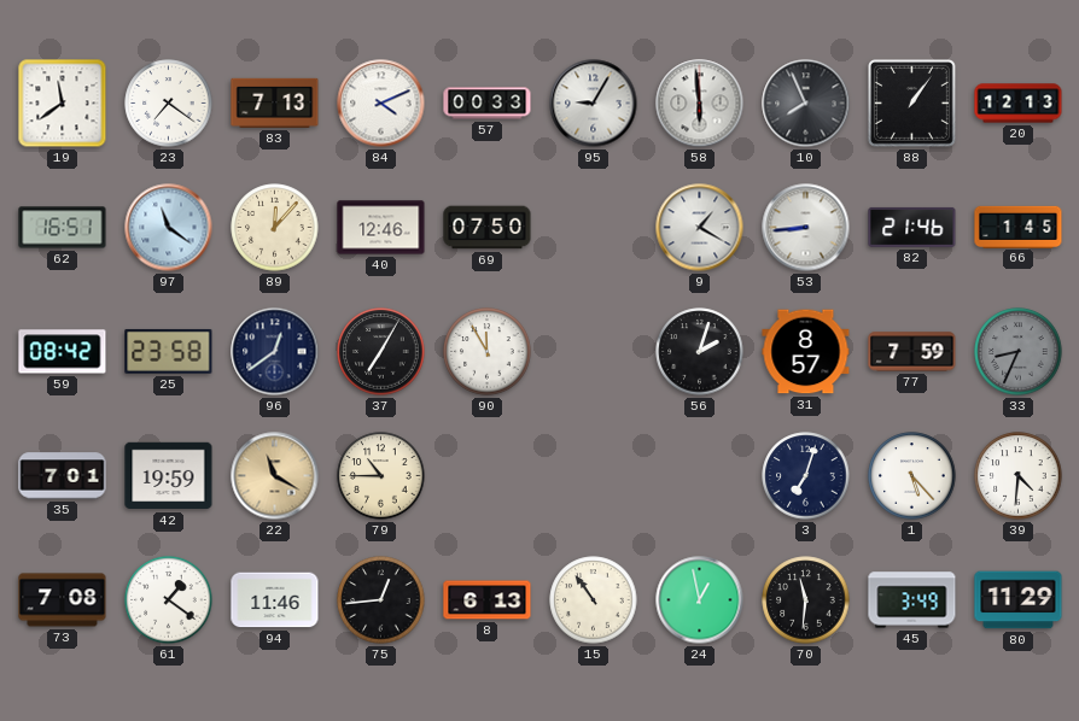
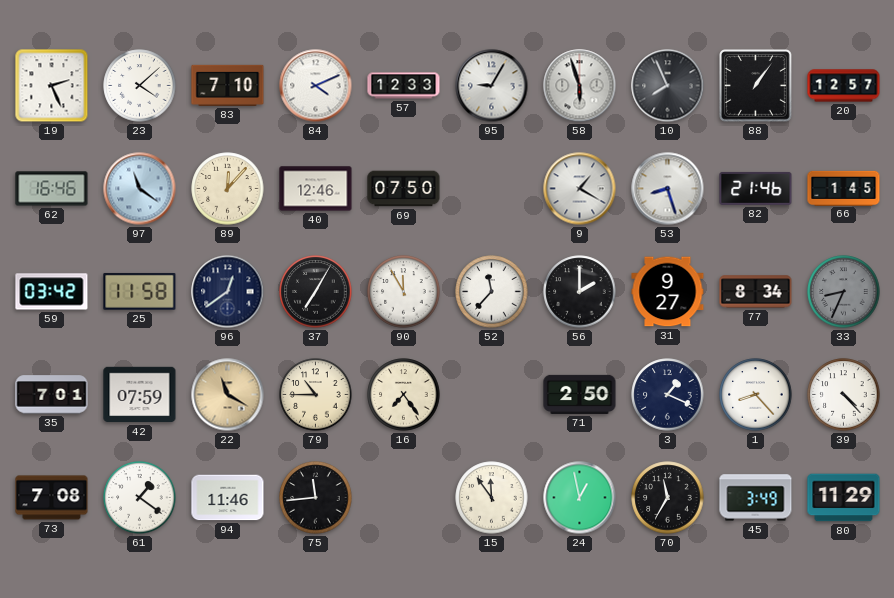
19: 11:39 -> 2:26
23: 7:21 -> 4:08
83: 7:13 -> 7:10
57: 00:33 -> 12:33
58: 5:59 -> 5:57
20: 12:13 -> 12:57
62: 16:51 -> 16:46
53: 8:44 -> 8:27
59: 08:42 -> 03:42
25: 23:58 -> 11:58
52: none -> 11:37
56: 2:03 -> 2:00
31: 8:57 -> 9:27
77: 7:59 -> 8:34
42: 19:59 -> 07:59
16: none -> 7:24
71: none -> 2:50
3: 7:03 -> 1:19
1: 5:23 -> 8:23
39: 4:31 -> 4:23
75: 12:44 -> 11:44
8: 6:13 -> none
15: 10:54 -> 11:54
70: 11:31 -> 11:35
